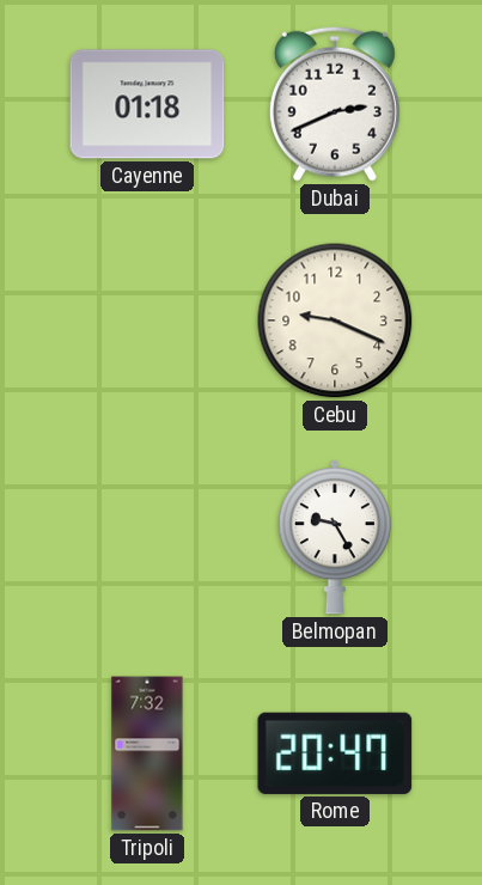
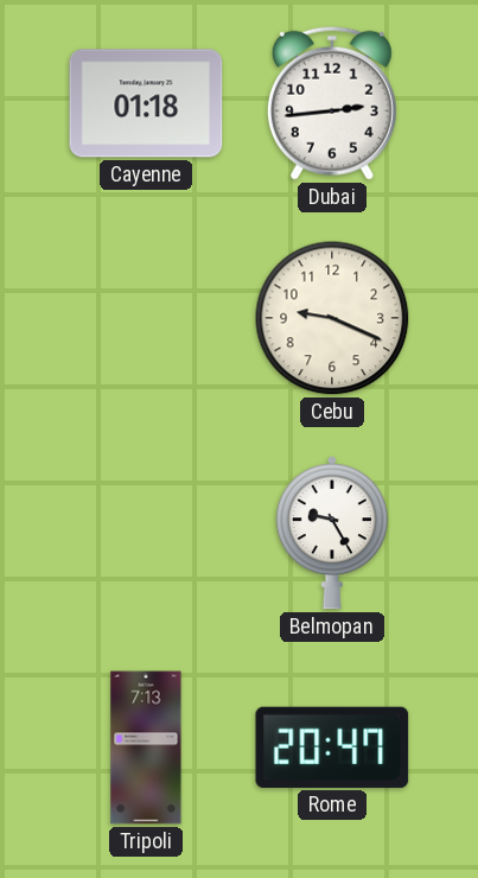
Dubai: 2:41 -> 2:44
Tripoli: 7:32 -> 7:13
